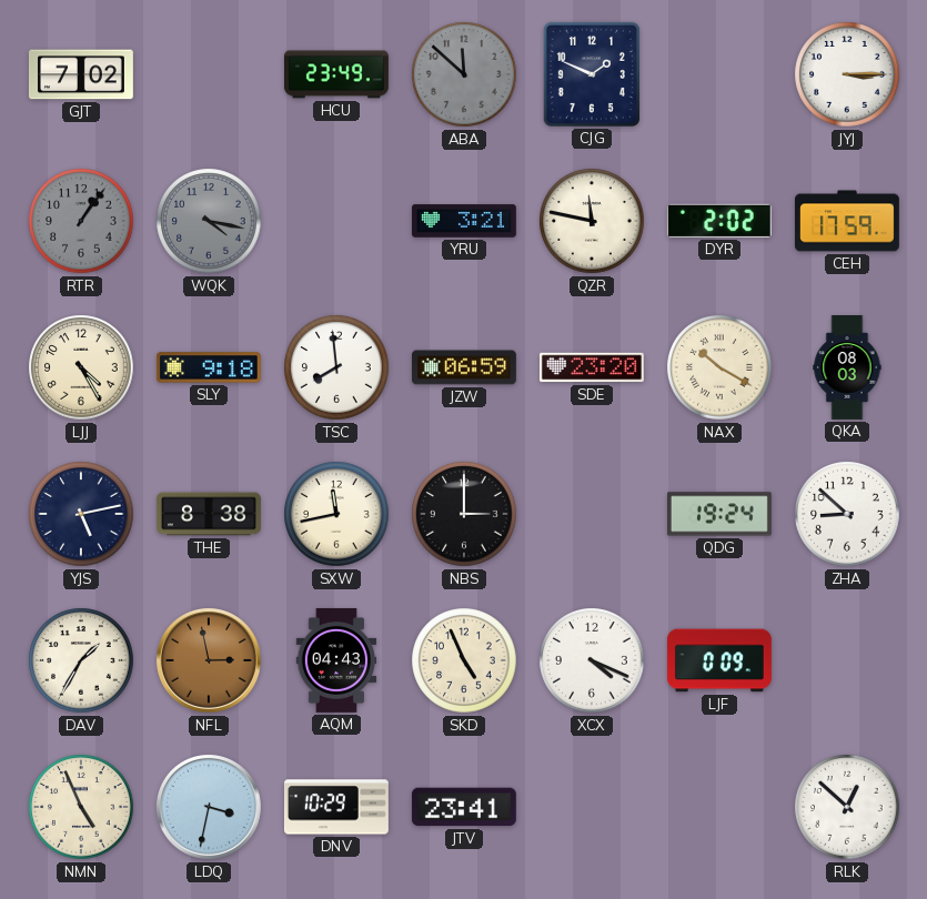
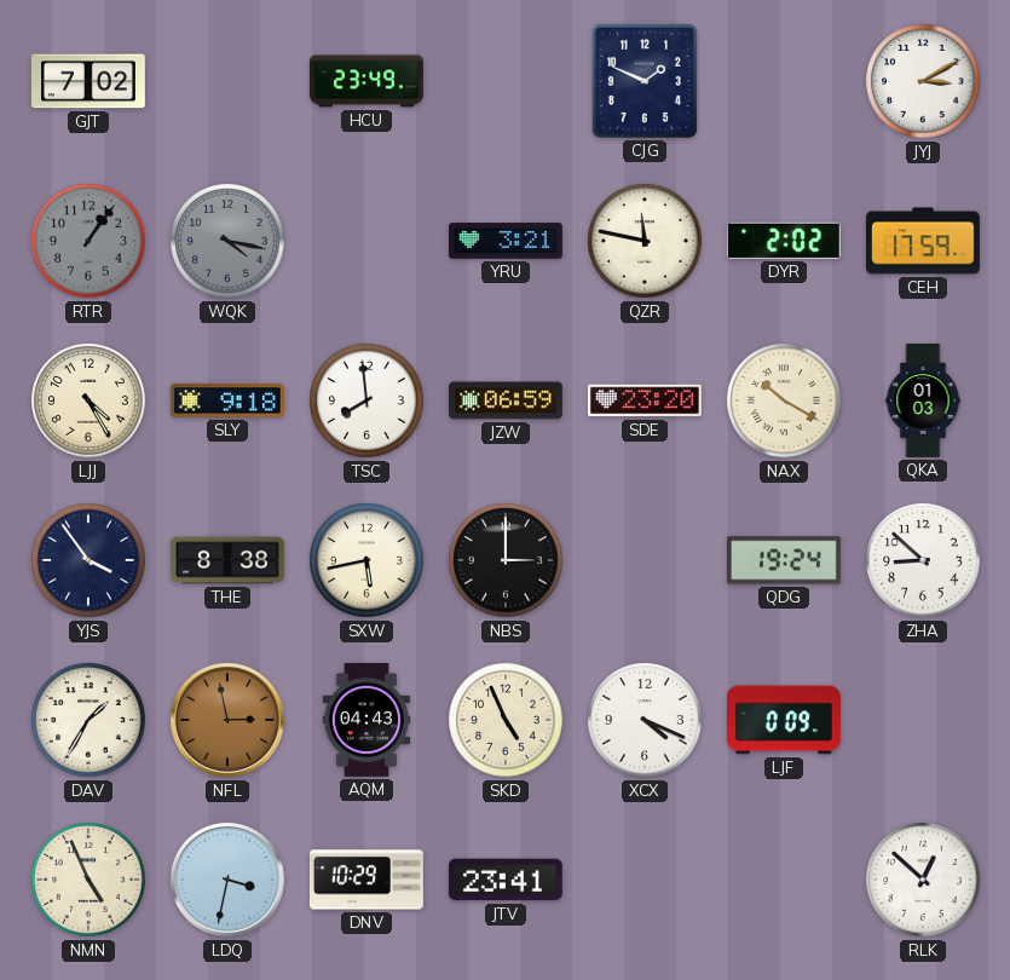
ABA: 11:52 -> none
JYJ: 3:15 -> 3:10
QKA: 08:03 -> 01:03
YJS: 5:13 -> 3:54
SXW: 11:43 -> 5:43
